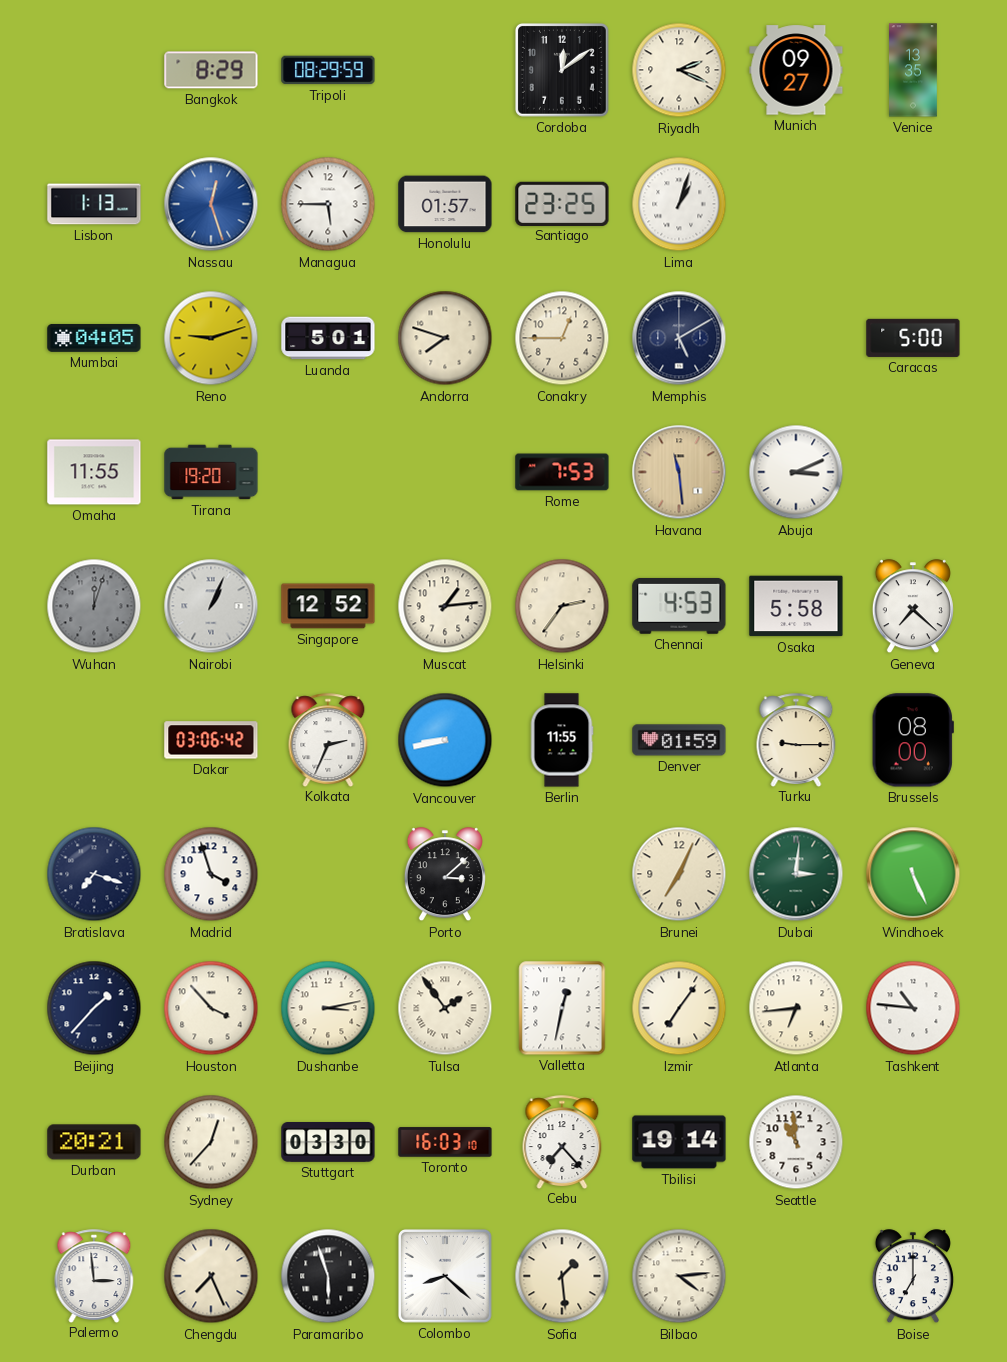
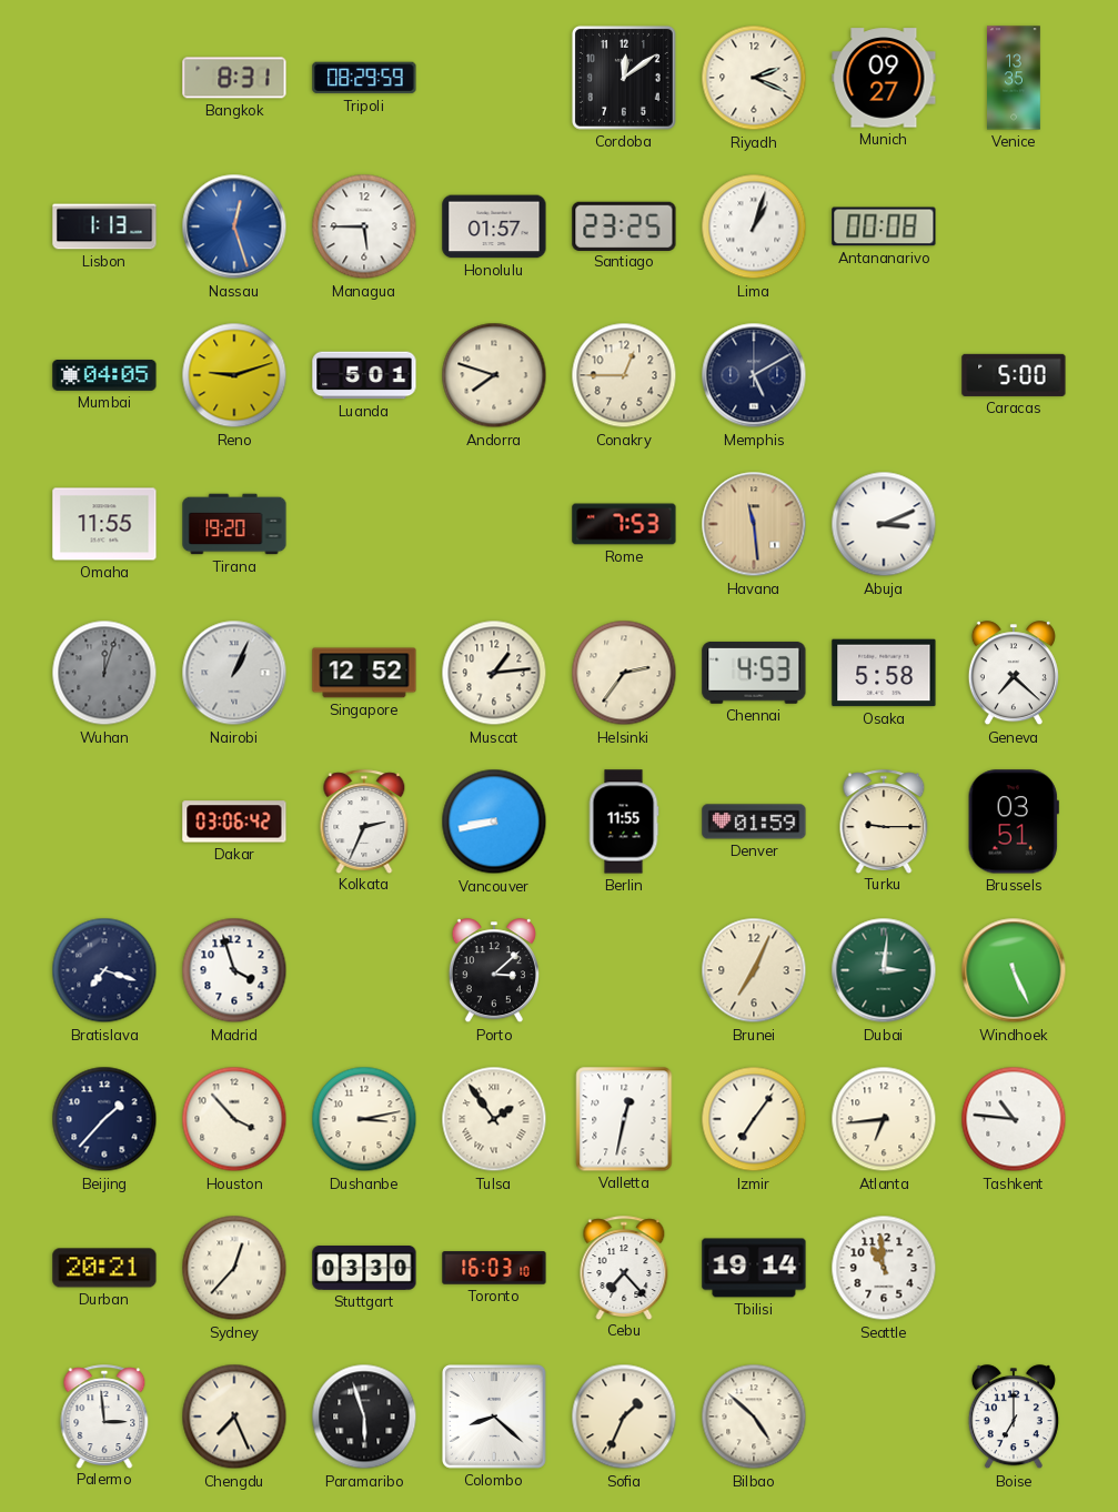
Bangkok: 8:29 -> 8:31
Antananarivo: none -> 00:08
Brussels: 08:00 -> 03:51
Sofia: 1:29 -> 1:34
Bilbao: 4:14 -> 4:52
